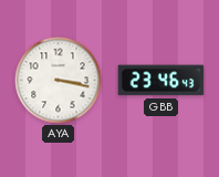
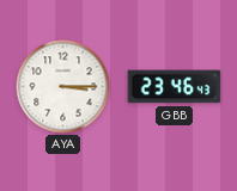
AYA: 3:17 -> 3:15
